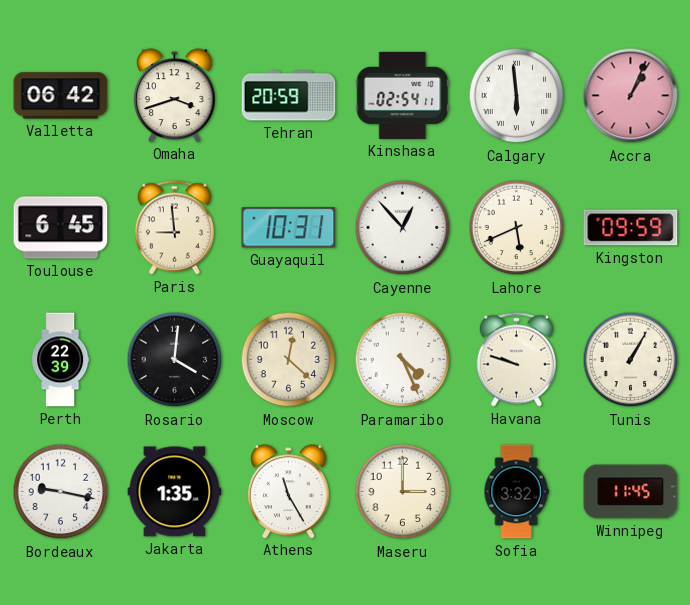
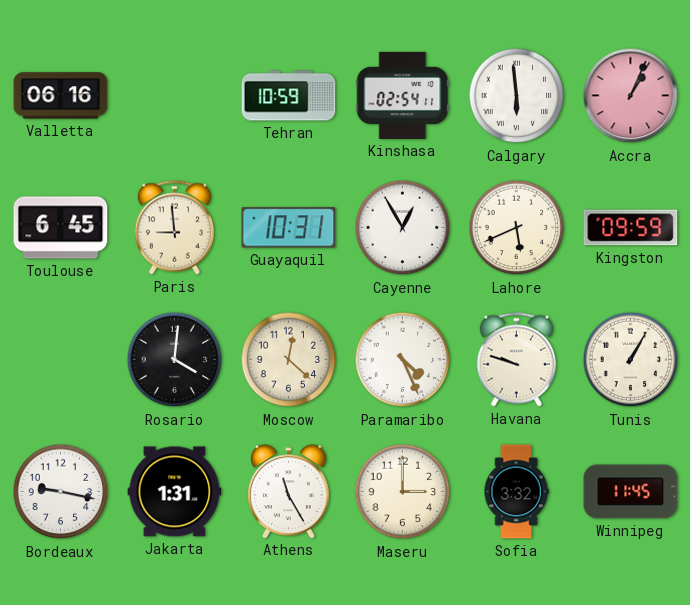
Valletta: 06:42 -> 06:16
Omaha: 3:42 -> none
Tehran: 20:59 -> 10:59
Cayenne: 12:53 -> 12:55
Perth: 22:39 -> none
Jakarta: 1:35 -> 1:31
